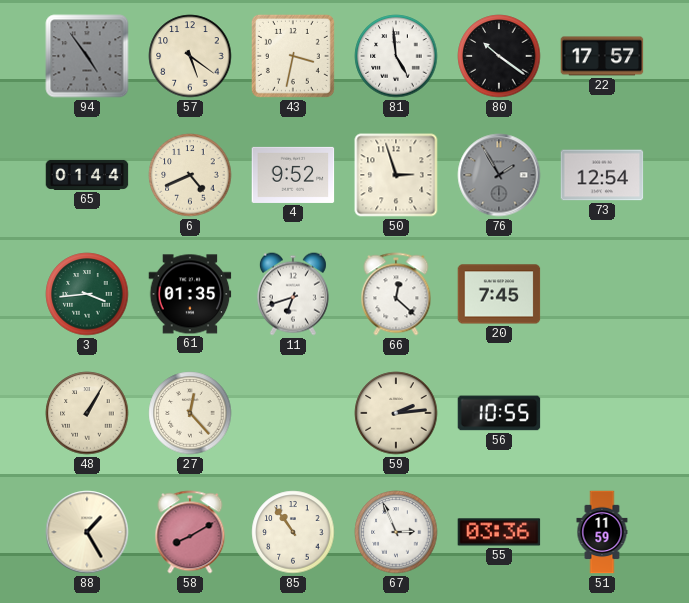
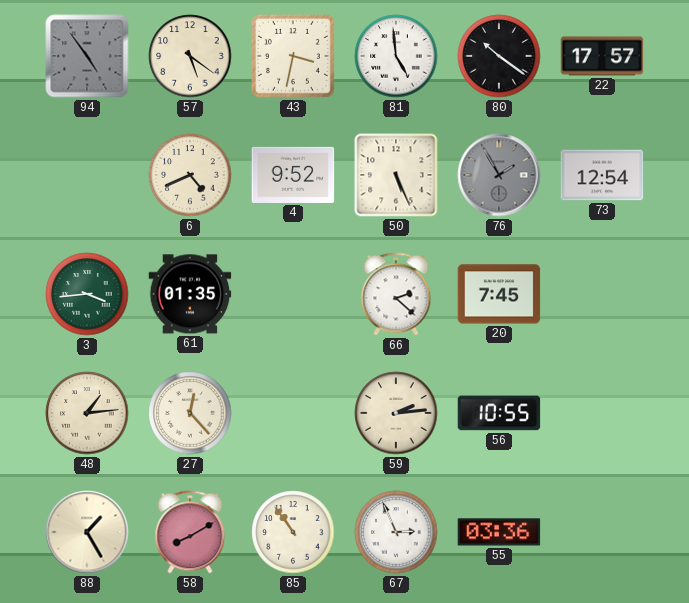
65: 01:44 -> none
50: 2:57 -> 5:26
11: 6:42 -> none
66: 12:22 -> 2:22
48: 1:05 -> 1:14
51: 11:59 -> none
